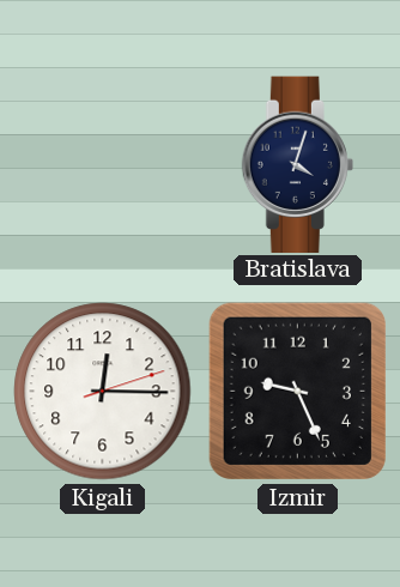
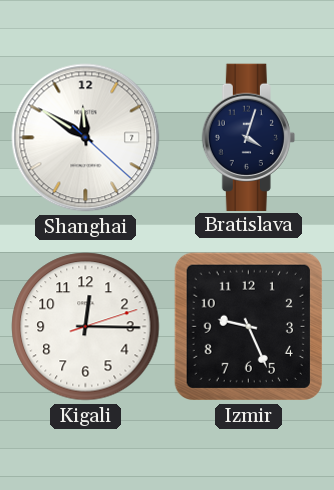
Shanghai: none -> 11:50
